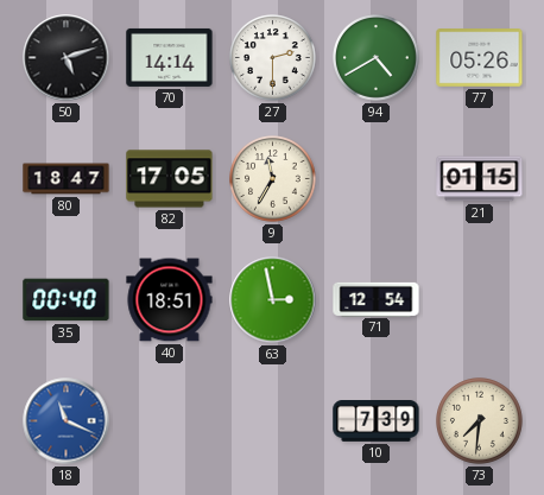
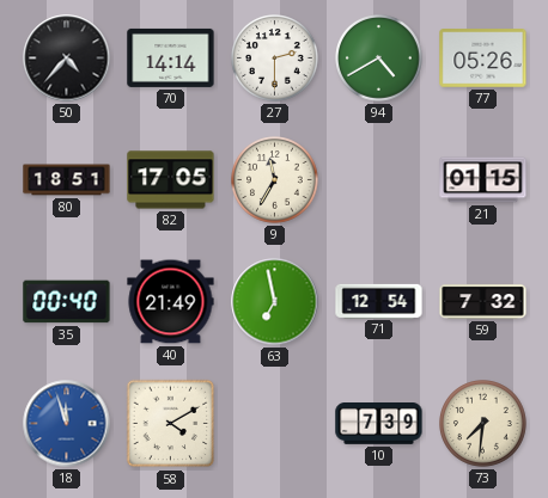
50: 5:12 -> 4:37
80: 18:47 -> 18:51
40: 18:51 -> 21:49
63: 2:58 -> 6:58
59: none -> 7:32
18: 11:19 -> 11:57
58: none -> 4:10
